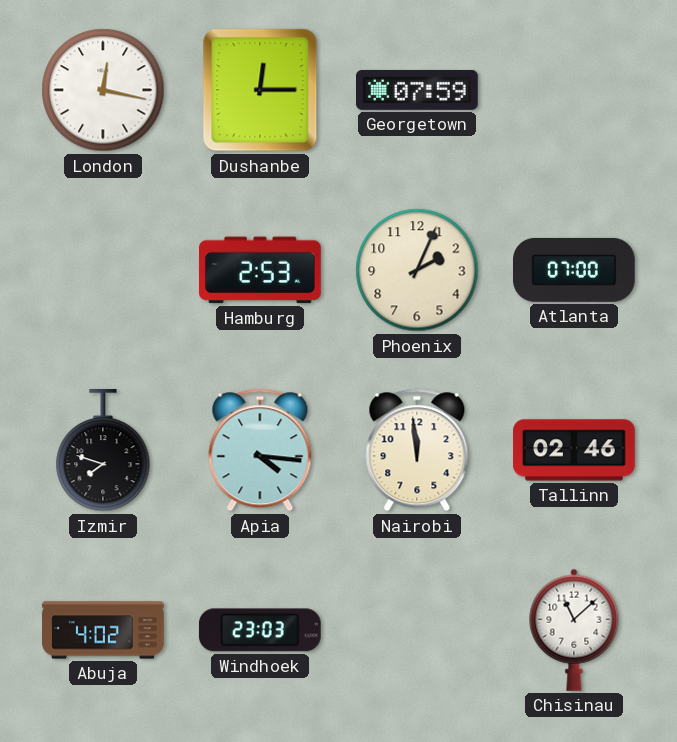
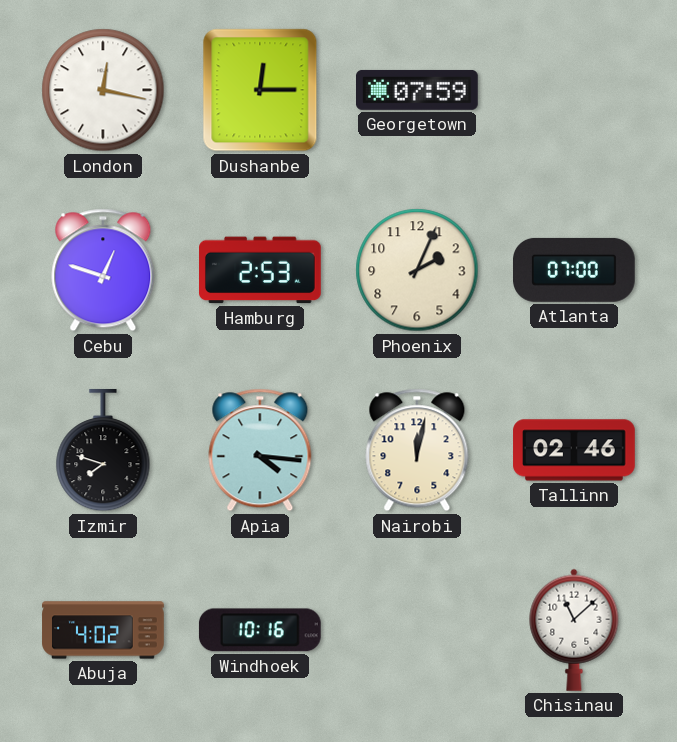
Cebu: none -> 12:48
Nairobi: 11:59 -> 12:02
Windhoek: 23:03 -> 10:16
